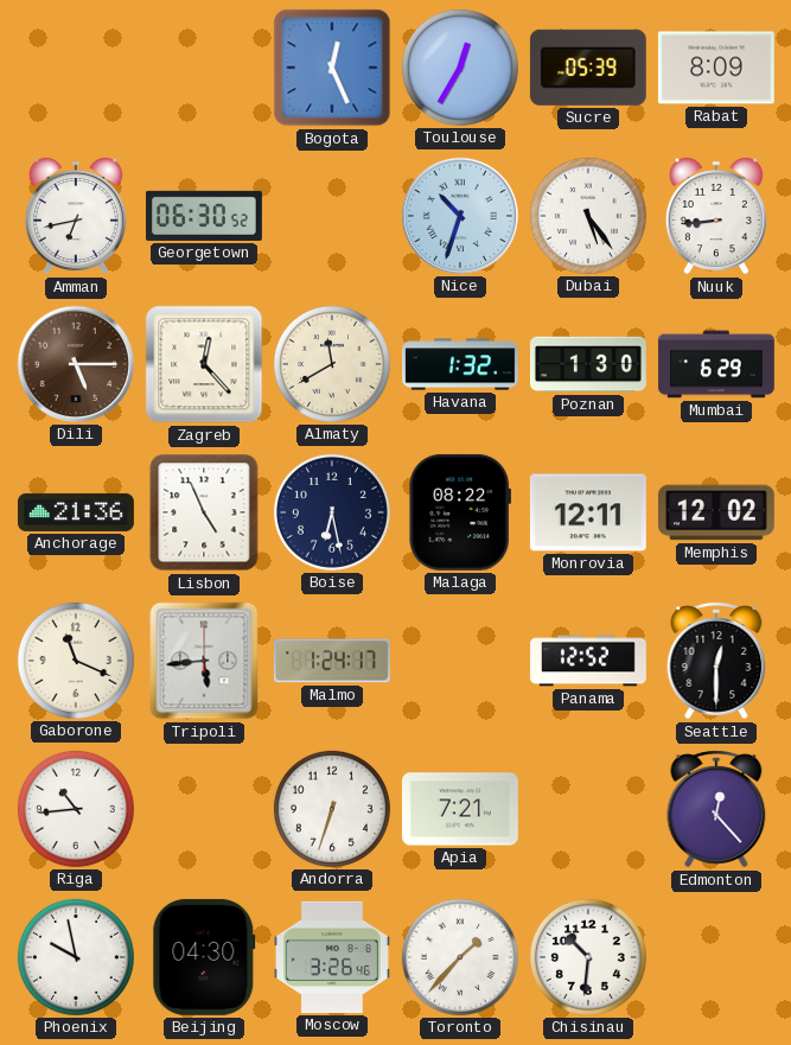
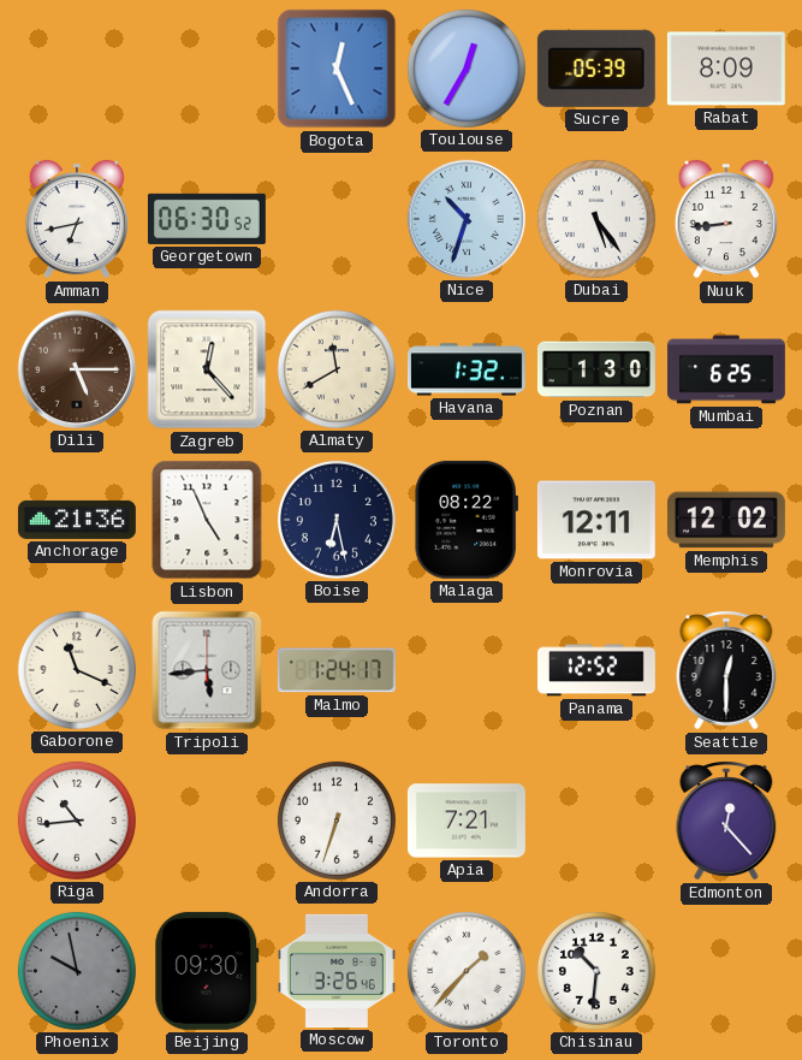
Mumbai: 6:29 -> 6:25
Phoenix dial: white -> grey
Beijing: 04:30 -> 09:30
